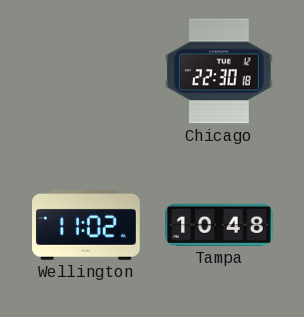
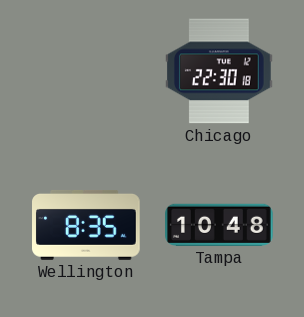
Wellington: 11:02 -> 8:35
